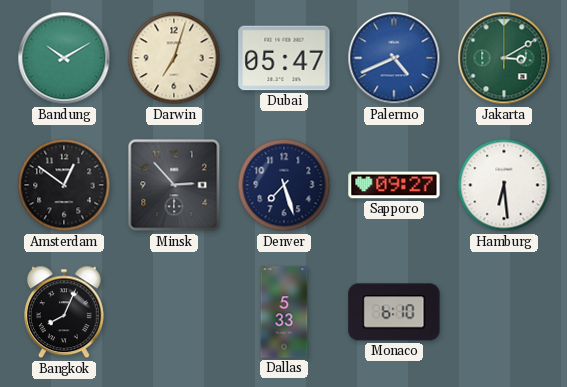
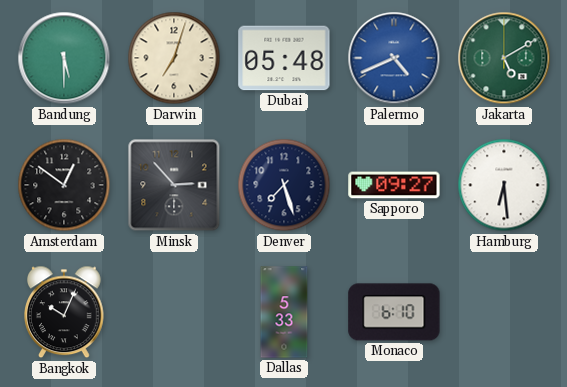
Bandung: 10:10 -> 5:30
Dubai: 05:47 -> 05:48
Jakarta: 3:10 -> 5:10
Bangkok: 8:04 -> 10:04
